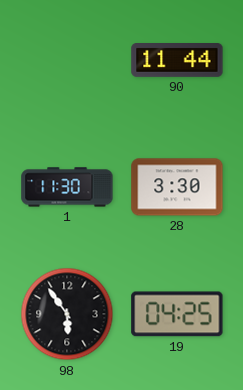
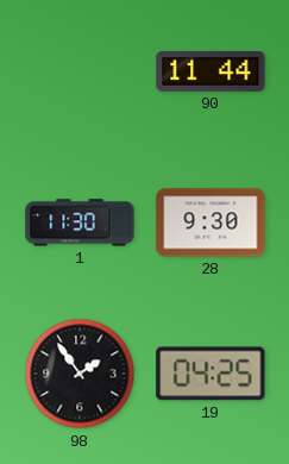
28: 3:30 -> 9:30
98: 5:54 -> 1:54
